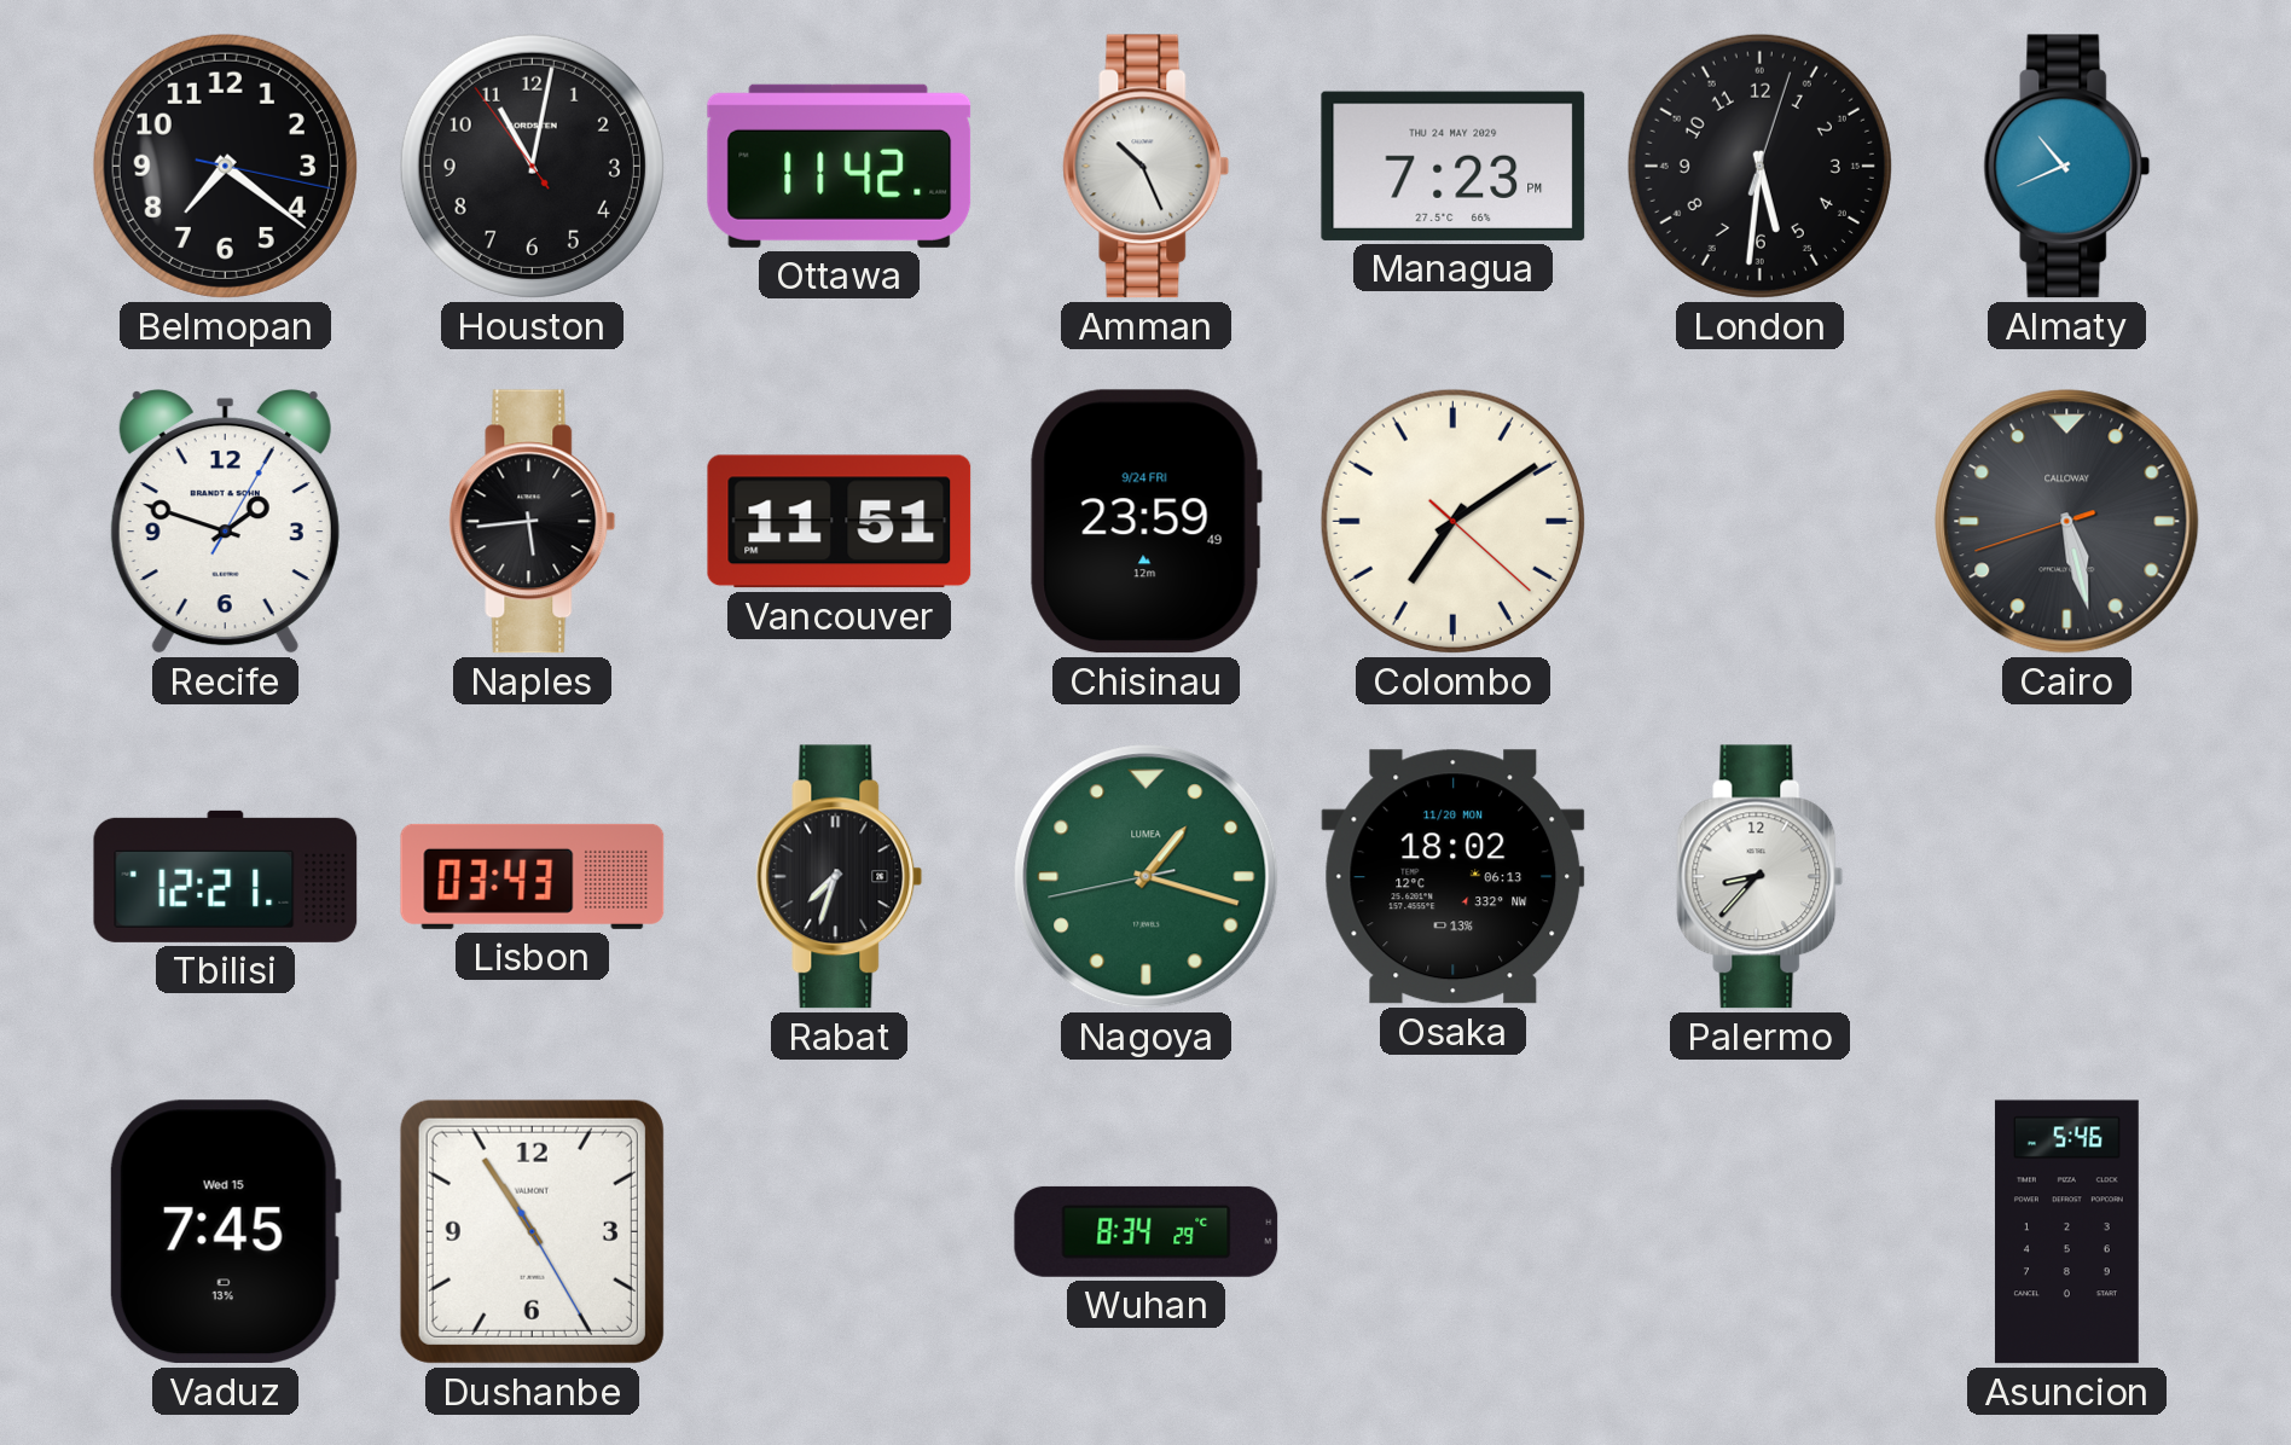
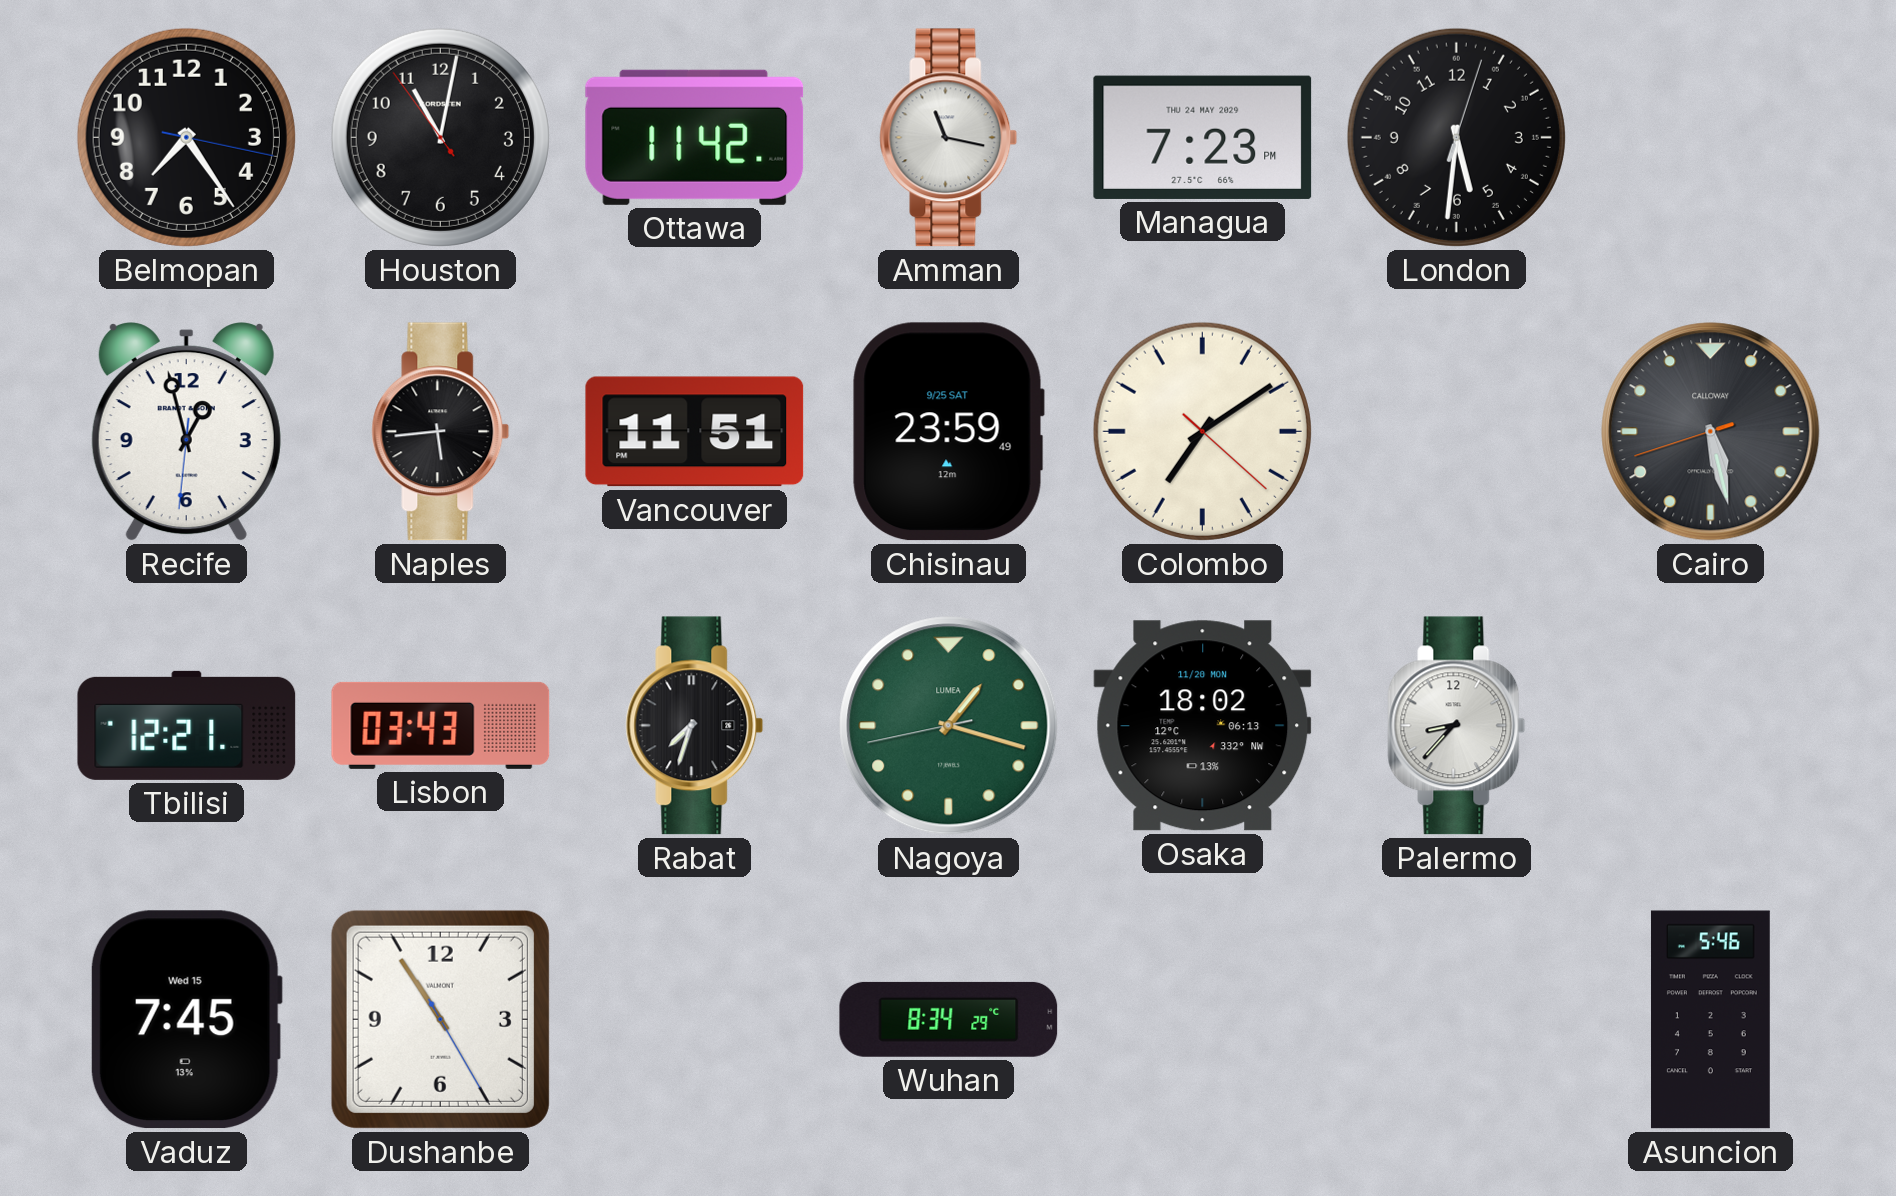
Belmopan: 7:21 -> 7:24
Amman: 10:26 -> 11:17
Almaty: 10:41 -> none
Recife: 1:48 -> 12:57
Chisinau date: 9/24 FRI -> 9/25 SAT
